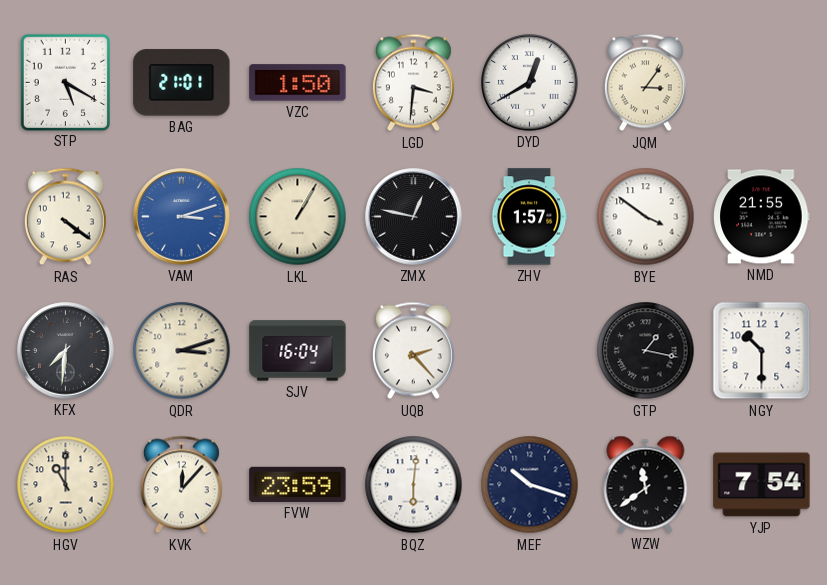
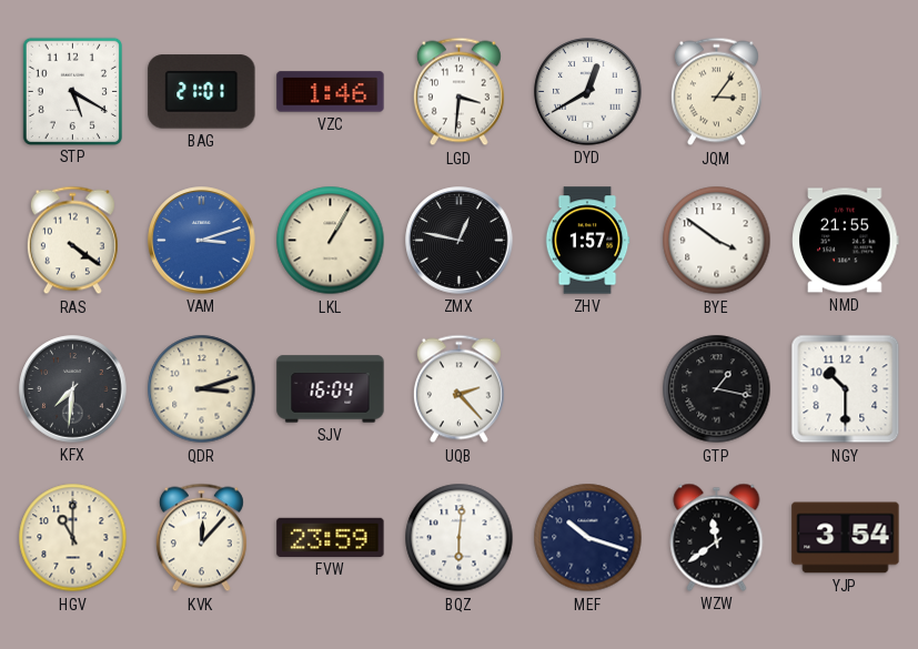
VZC: 1:50 -> 1:46
YJP: 7:54 -> 3:54
